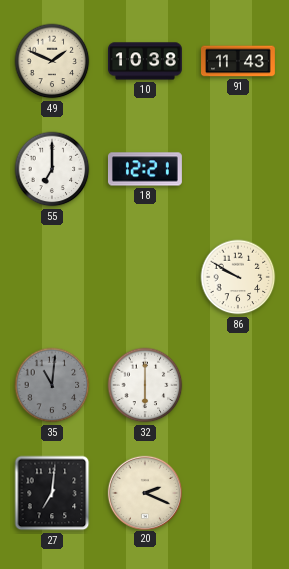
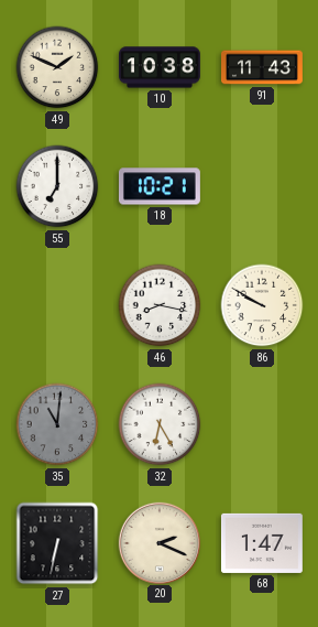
18: 12:21 -> 10:21
46: none -> 8:17
32: 6:00 -> 6:25
27: 7:01 -> 6:32
68: none -> 1:47
